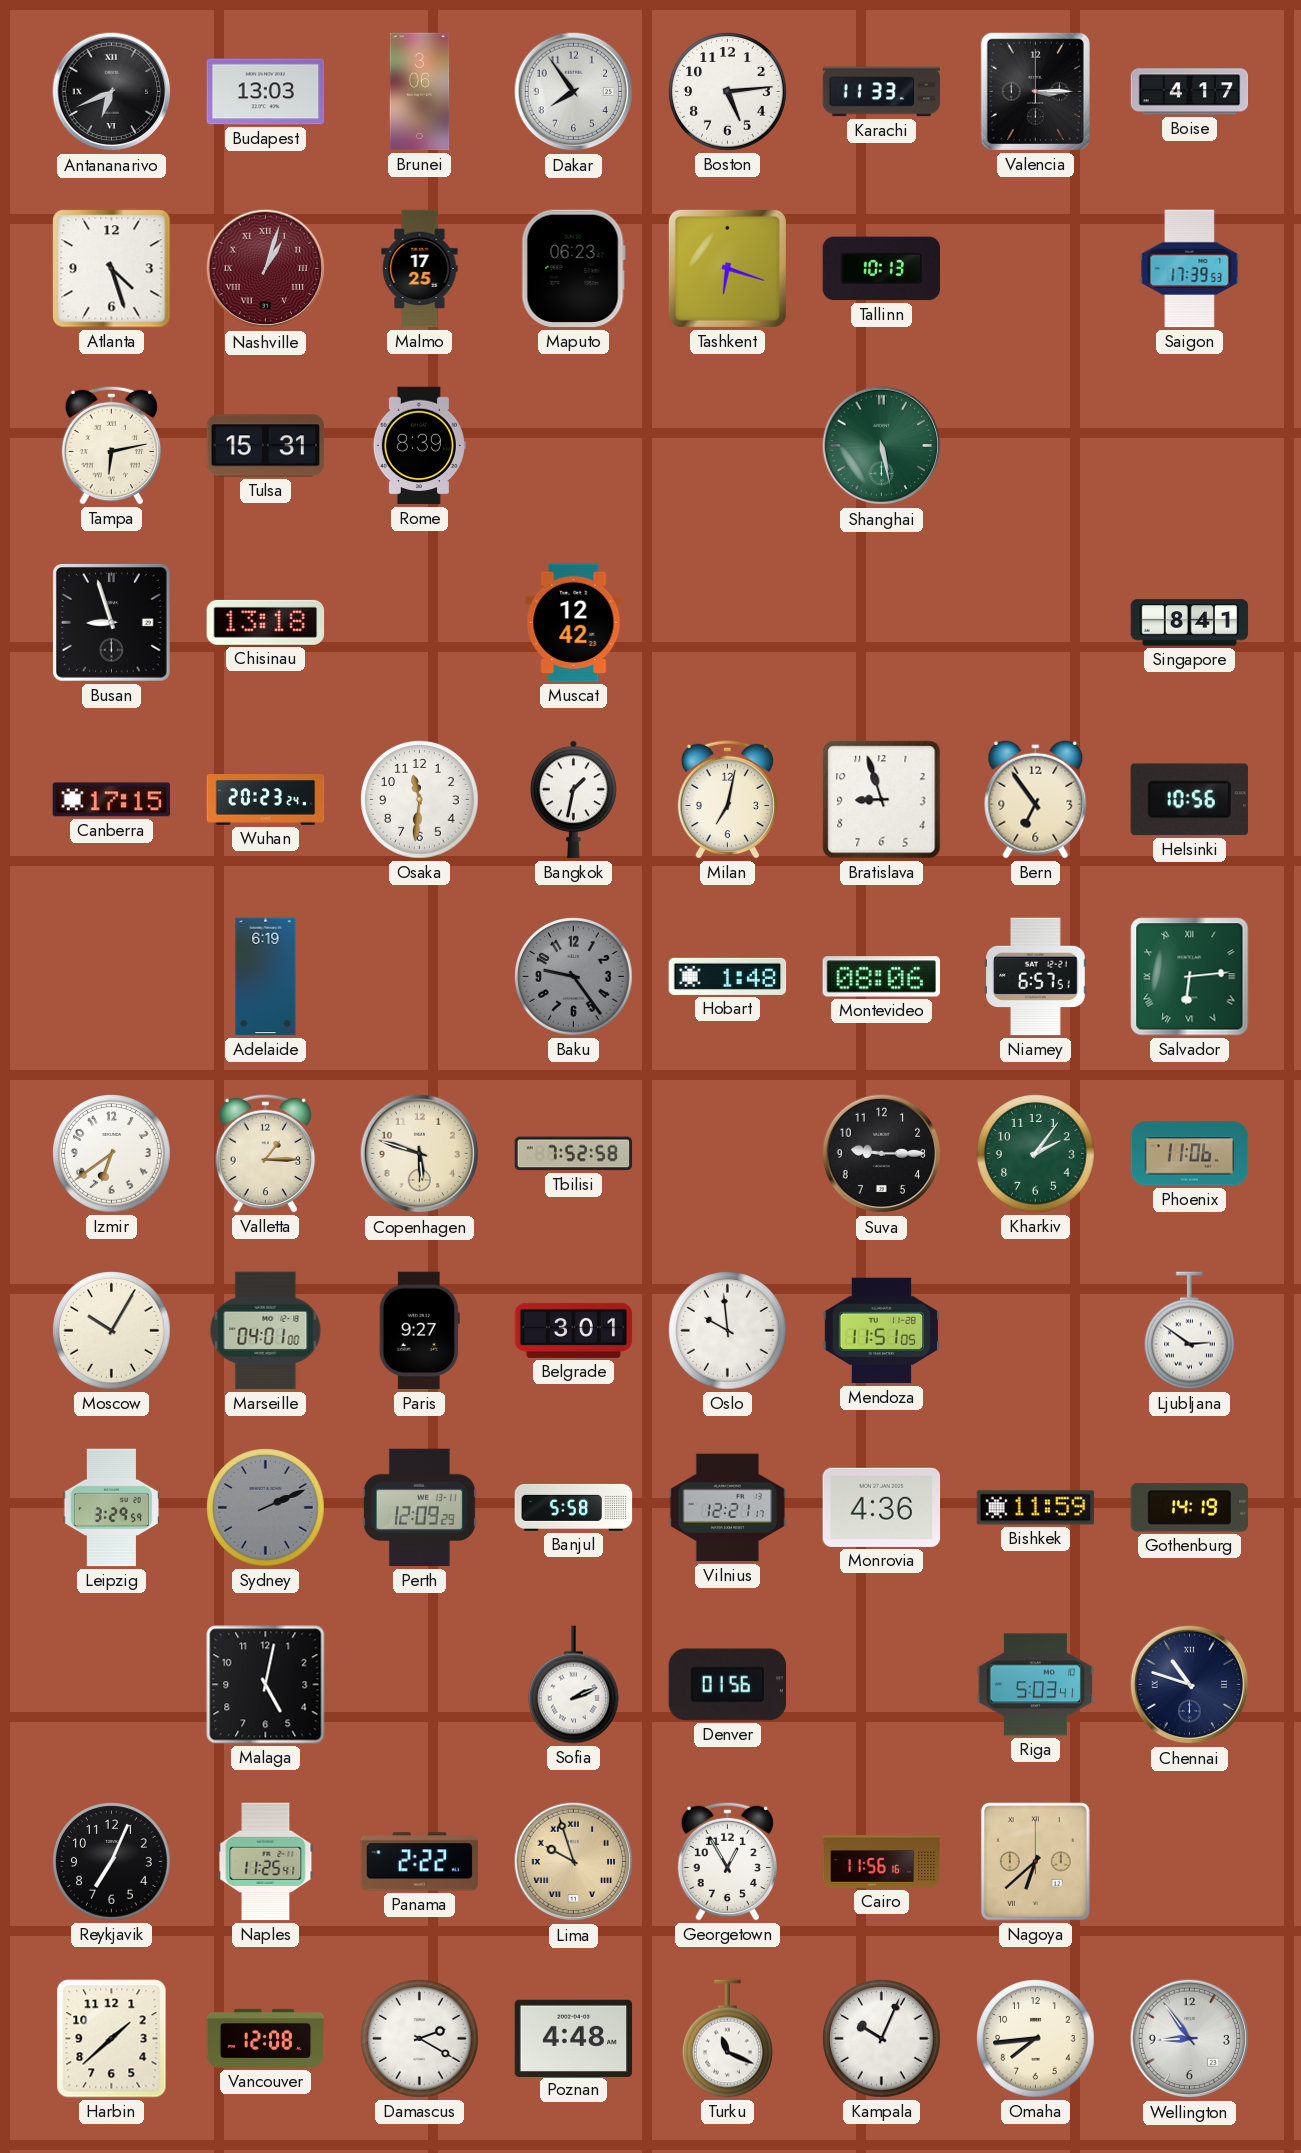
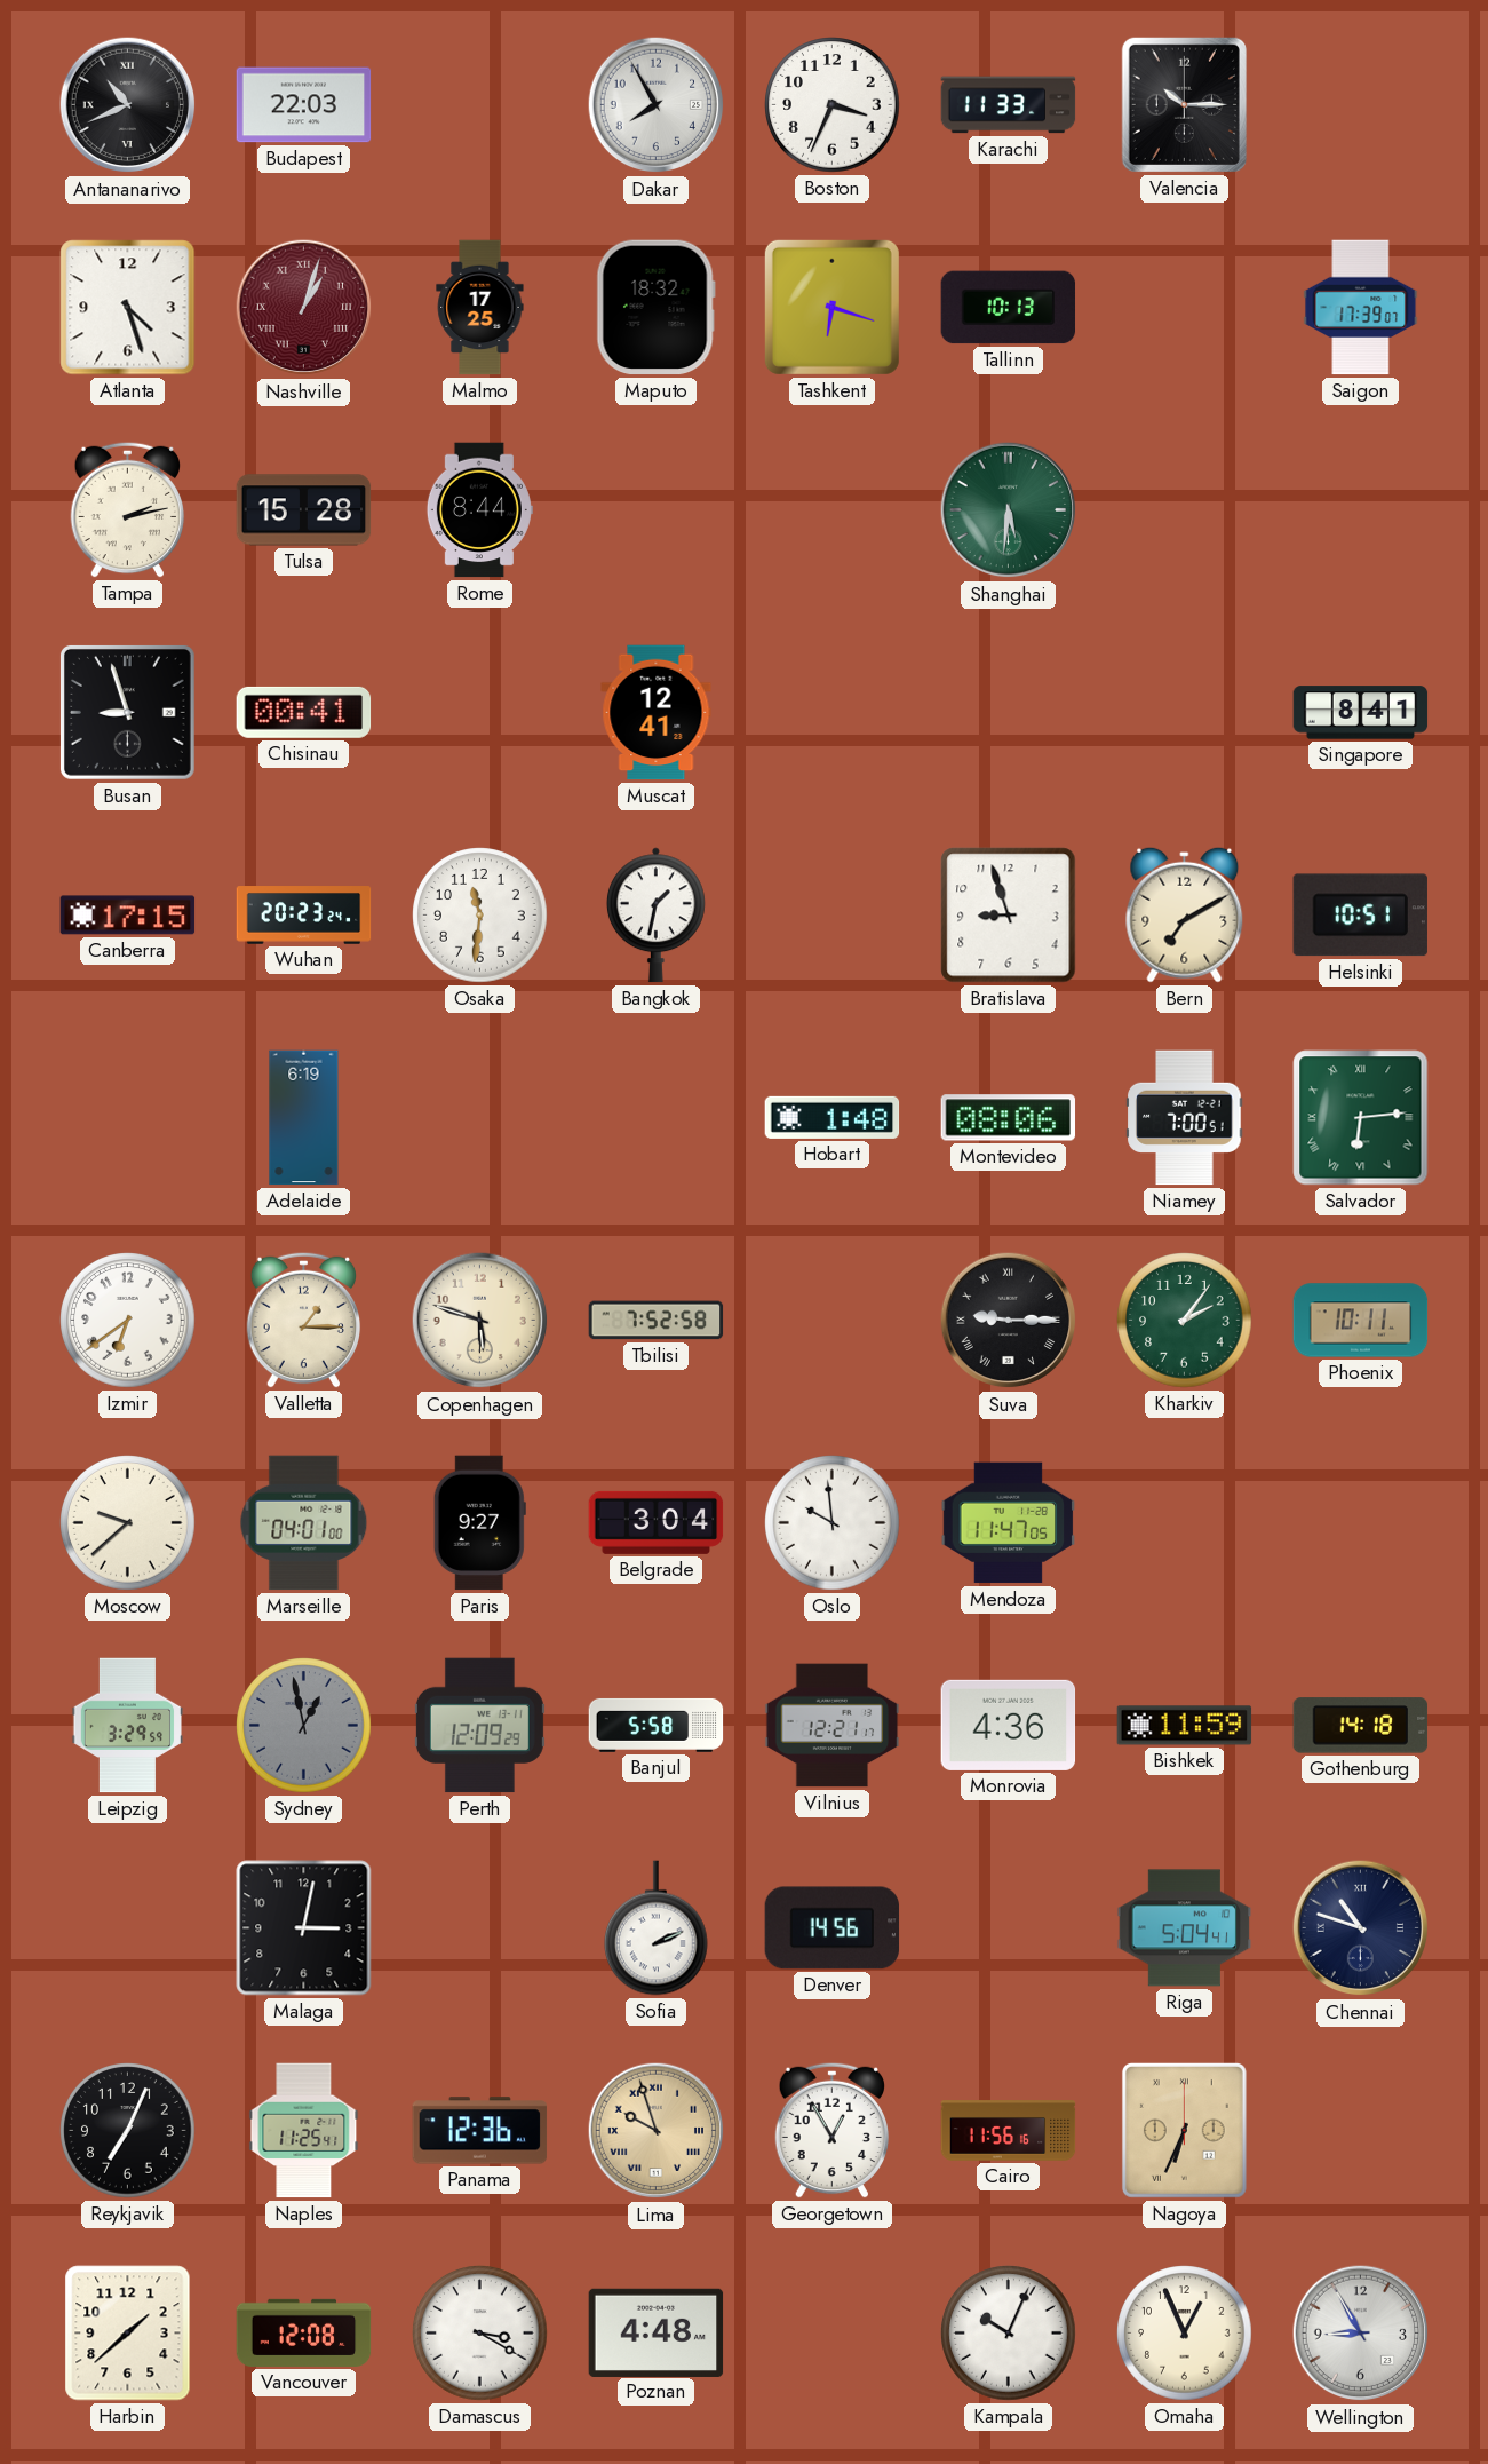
Antananarivo: 6:41 -> 10:41
Budapest: 13:03 -> 22:03
Brunei: 3:06 -> none
Dakar: 7:54 -> 7:55
Boston: 5:14 -> 3:34
Valencia: 3:15 -> 10:15
Boise: 4:17 -> none
Maputo: 06:23 -> 18:32
Saigon: 17:39:53 -> 17:39:07
Tampa: 6:13 -> 2:13
Tulsa: 15:31 -> 15:28
Rome: 8:39 -> 8:44
Shanghai: 5:28 -> 5:31
Chisinau: 13:18 -> 00:41
Muscat: 12:42 -> 12:41
Milan: 7:02 -> none
Bern: 6:54 -> 7:10
Helsinki: 10:56 -> 10:51
Baku: 9:24 -> none
Niamey: 6:57 -> 7:00
Suva numerals: Arabic -> Roman
Phoenix: 11:06 -> 10:11
Moscow: 10:05 -> 9:38
Belgrade: 3:01 -> 3:04
Mendoza: 11:51 -> 11:47
Ljubljana: 2:51 -> none
Sydney: 2:11 -> 12:58
Gothenburg: 14:19 -> 14:18
Malaga: 5:02 -> 3:02
Denver: 01:56 -> 14:56
Riga: 5:03 -> 5:04
Panama: 2:22 -> 12:36
Nagoya: 6:38 -> 6:34
Damascus: 2:20 -> 3:20
Turku: 11:19 -> none
Omaha: 7:44 -> 12:56
Wellington: 8:54 -> 8:55
